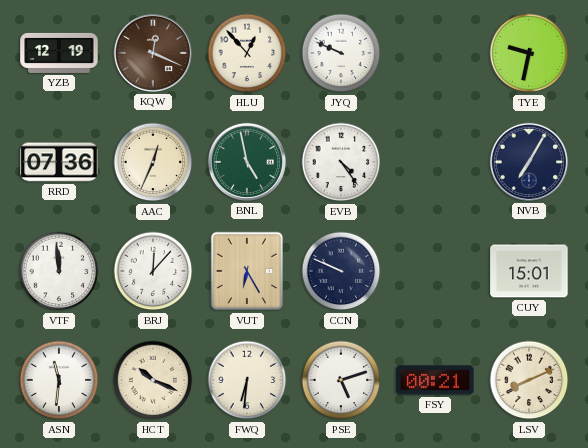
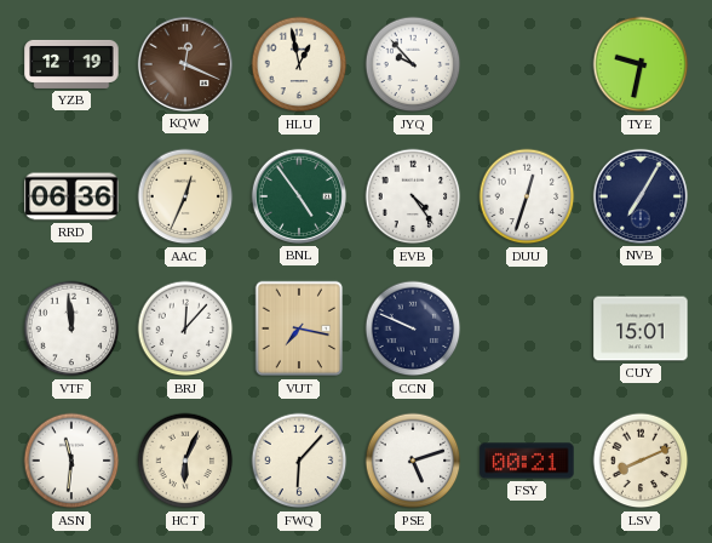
HLU: 12:53 -> 12:58
JYQ: 9:49 -> 9:53
RRD: 07:36 -> 06:36
BNL: 4:58 -> 4:54
DUU: none -> 12:33
VUT: 6:25 -> 7:17
HCT: 10:19 -> 6:04
FWQ: 6:31 -> 6:07
